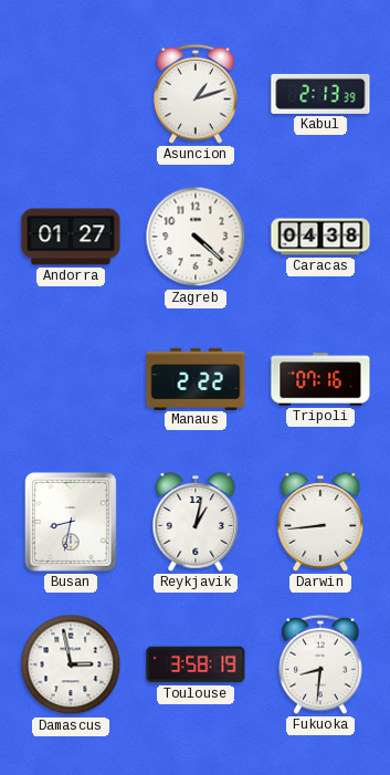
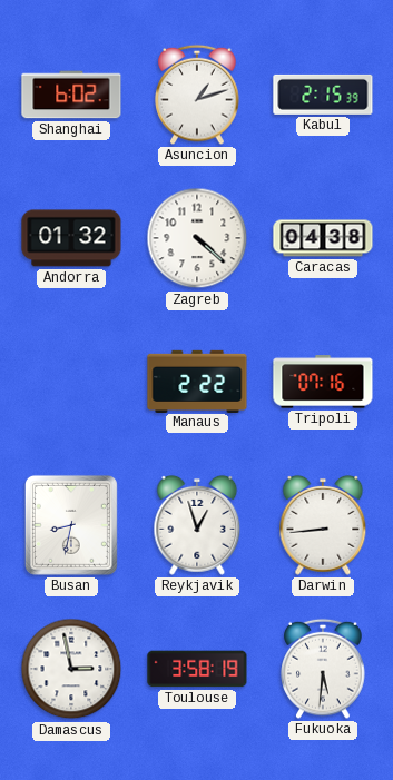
Shanghai: none -> 6:02
Kabul: 2:13 -> 2:15
Andorra: 01:27 -> 01:32
Reykjavik: 1:02 -> 12:57
Fukuoka: 8:31 -> 5:31
